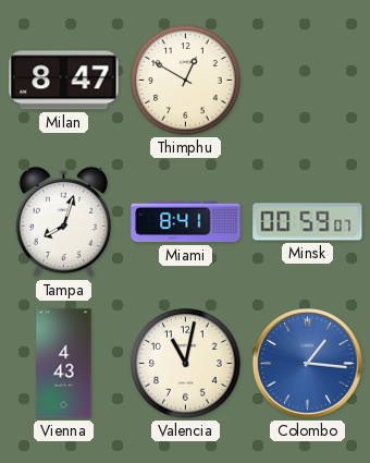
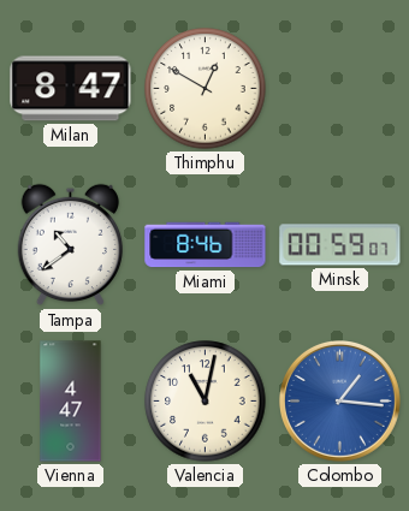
Tampa: 8:03 -> 10:39
Miami: 8:41 -> 8:46
Vienna: 4:43 -> 4:47
